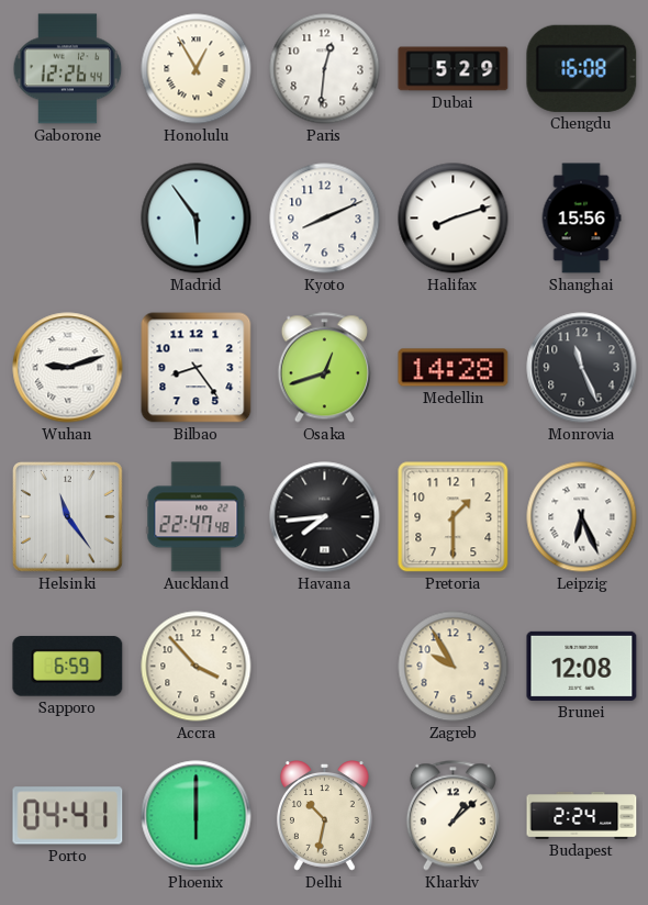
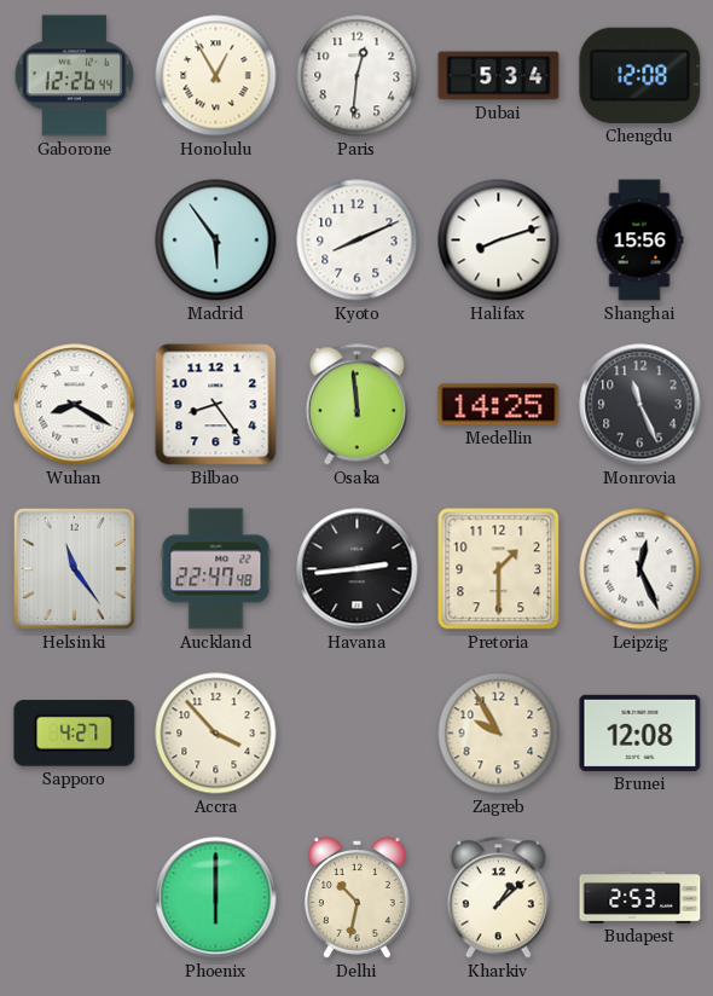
Dubai: 5:29 -> 5:34
Chengdu: 16:08 -> 12:08
Wuhan: 9:12 -> 8:20
Osaka: 12:42 -> 11:59
Medellin: 14:28 -> 14:25
Havana: 7:44 -> 2:44
Leipzig: 6:26 -> 12:26
Sapporo: 6:59 -> 4:27
Porto: 04:41 -> none
Budapest: 2:24 -> 2:53
